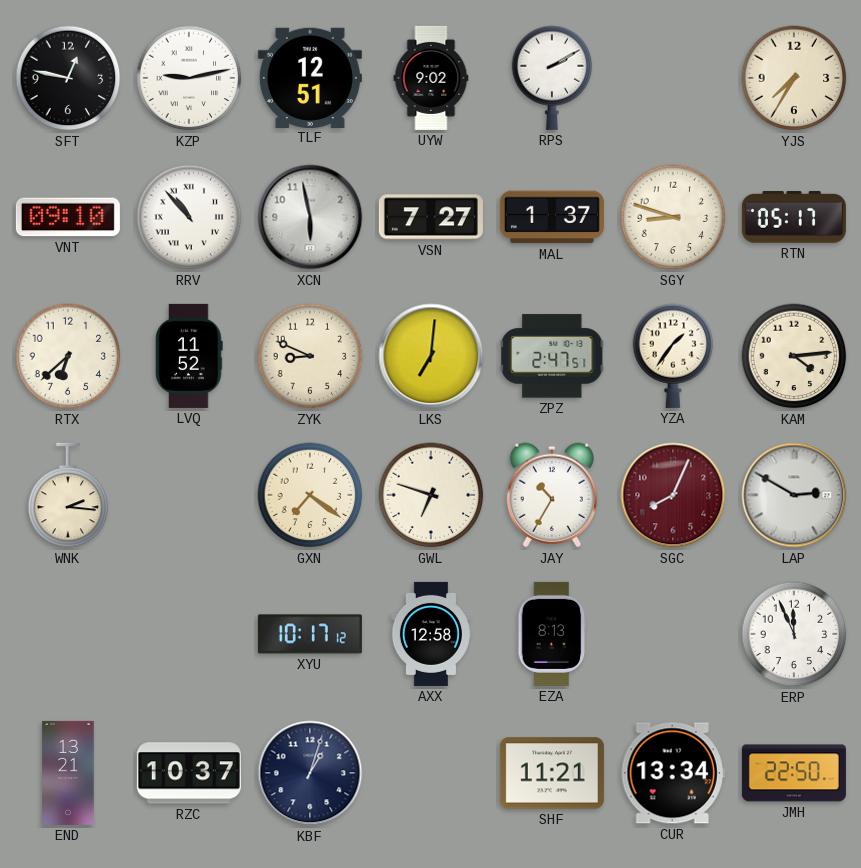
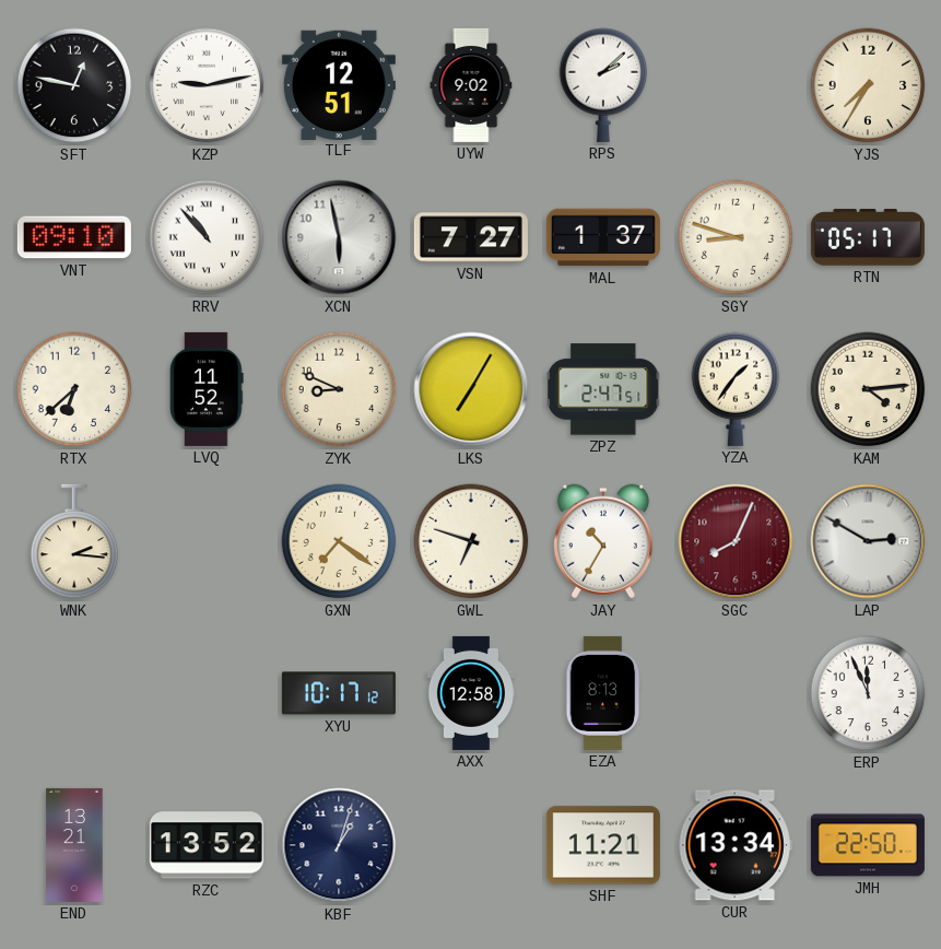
RPS: 2:10 -> 2:08
LKS: 7:01 -> 7:05
RZC: 10:37 -> 13:52
